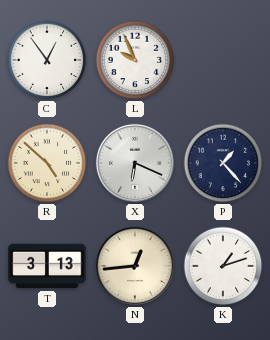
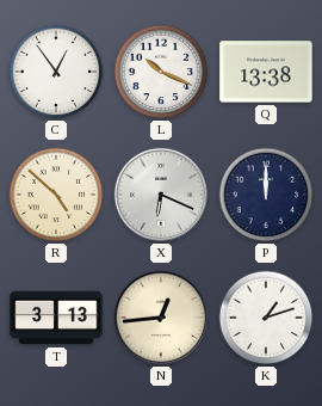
L: 9:56 -> 10:19
Q: none -> 13:38
P: 1:23 -> 12:00
